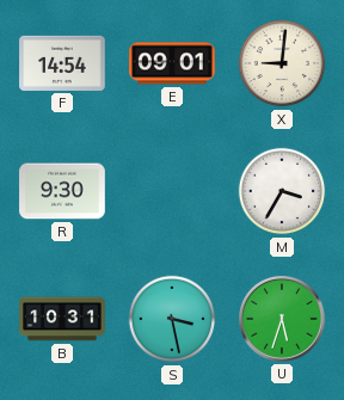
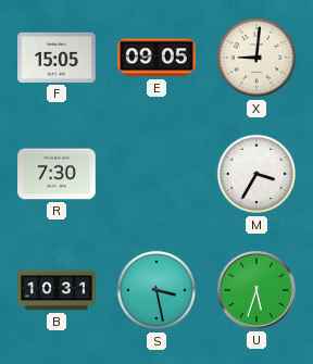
F: 14:54 -> 15:05
E: 09:01 -> 09:05
R: 9:30 -> 7:30
